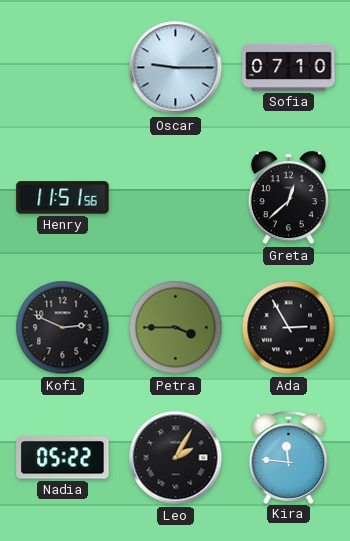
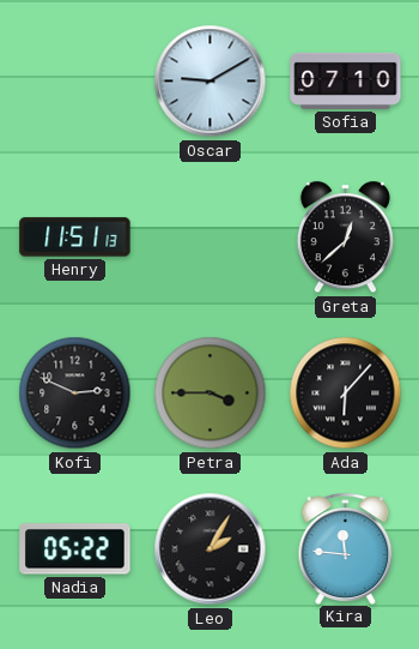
Oscar: 9:15 -> 9:10
Henry: 11:51:56 -> 11:51:13
Ada: 2:55 -> 6:07
